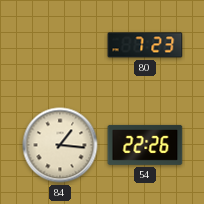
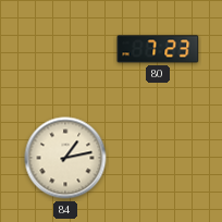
84: 1:16 -> 1:13
54: 22:26 -> none
